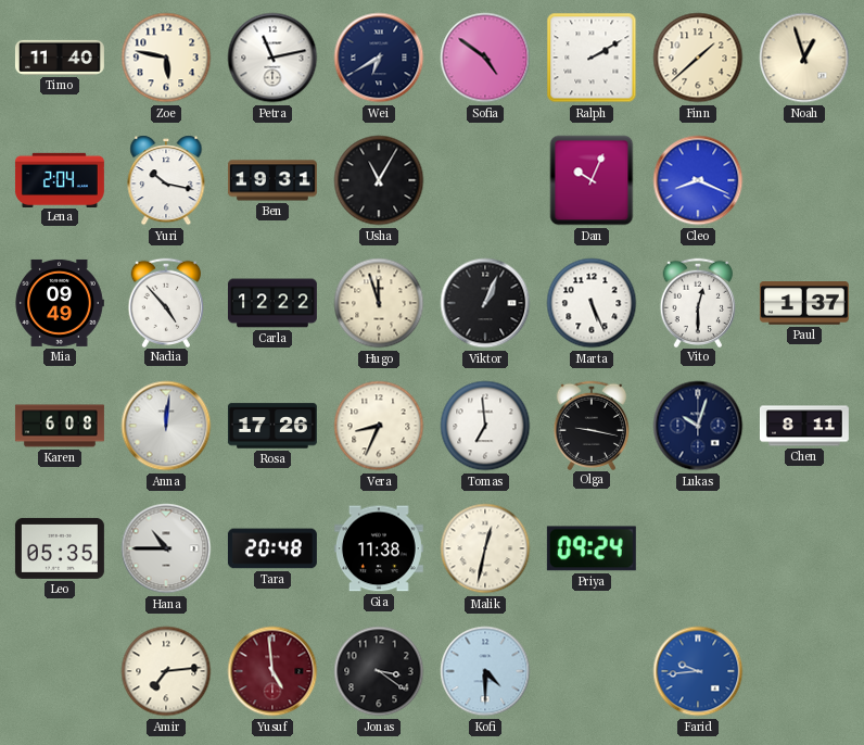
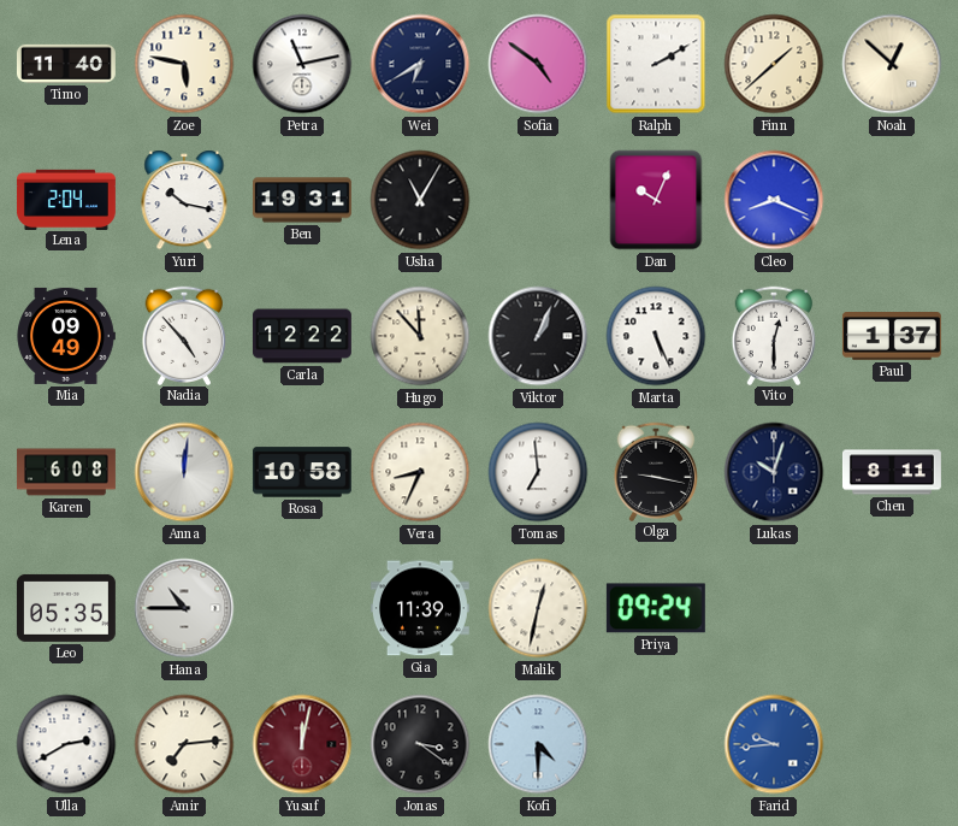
Noah: 12:57 -> 12:52
Hugo: 11:57 -> 11:53
Rosa: 17:26 -> 10:58
Tara: 20:48 -> none
Gia: 11:38 -> 11:39
Ulla: none -> 2:40
Yusuf: 4:59 -> 12:02
